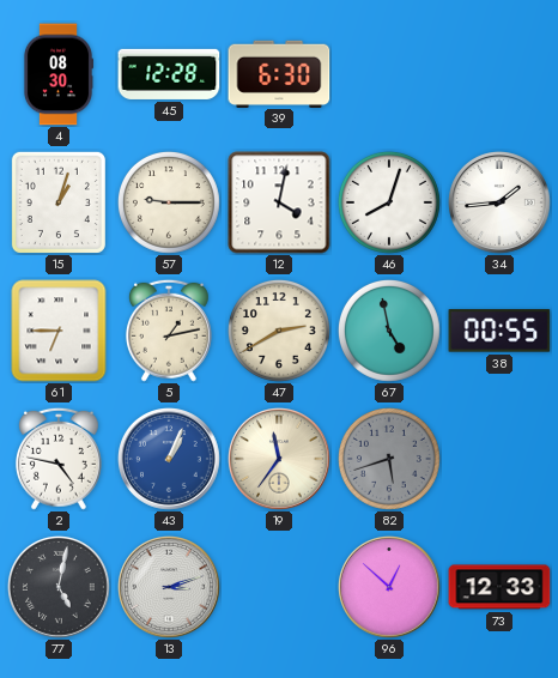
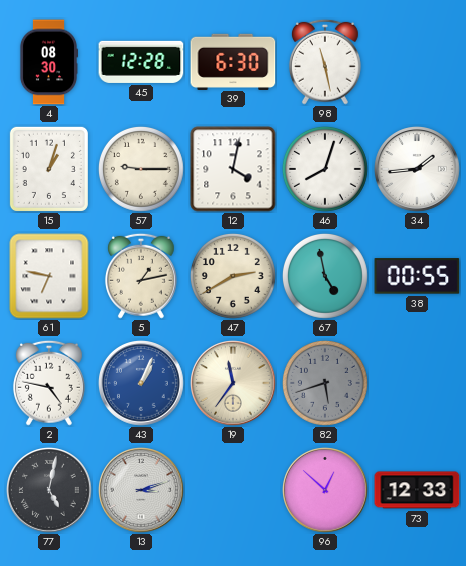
98: none -> 11:28
61: 6:45 -> 6:47
